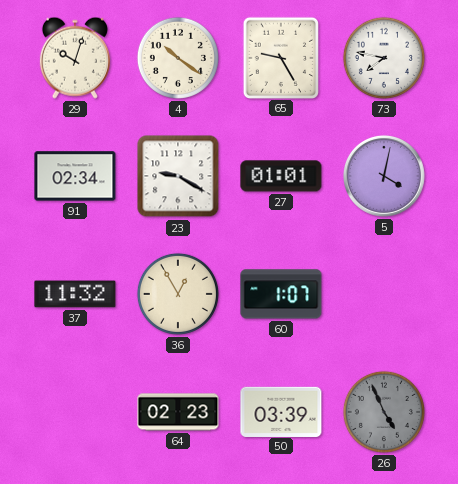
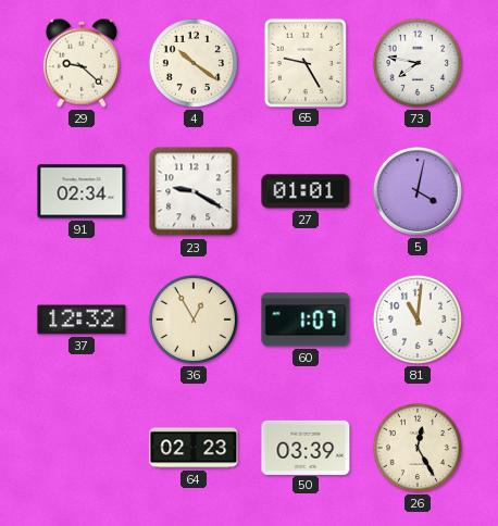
29: 10:03 -> 9:22
37: 11:32 -> 12:32
81: none -> 11:01
26: 4:56 -> 12:25
26 dial: grey -> cream
